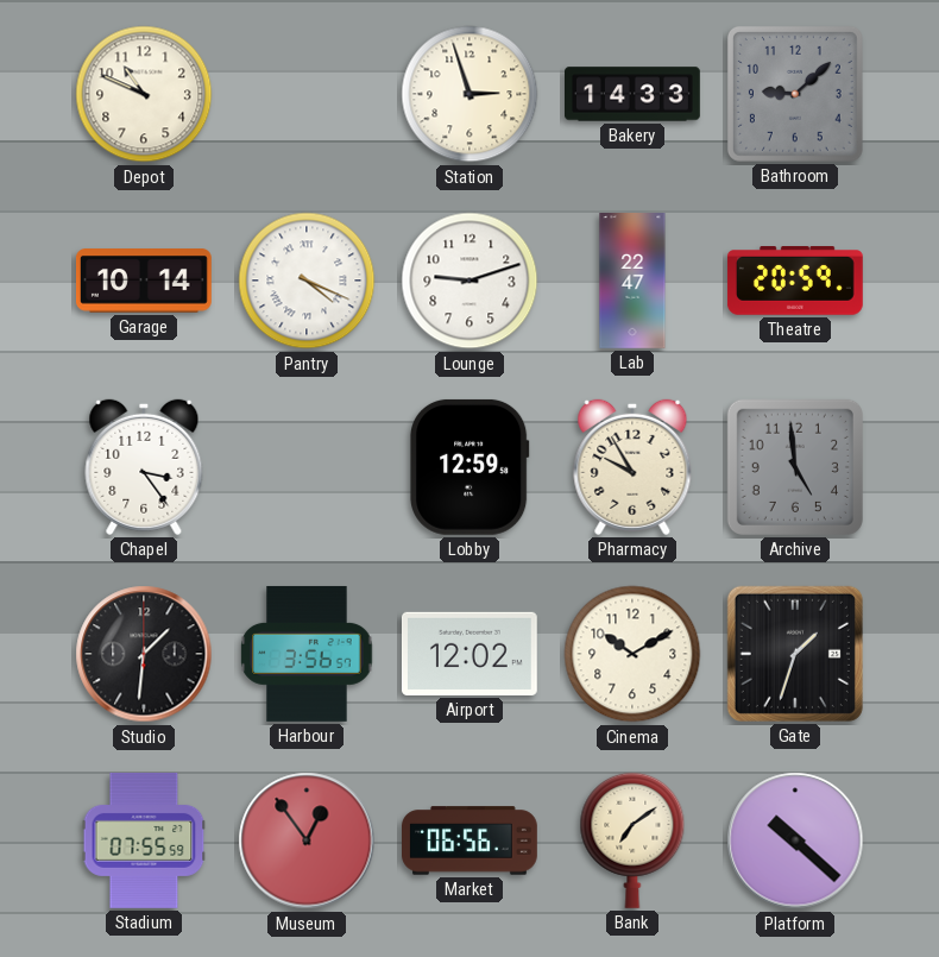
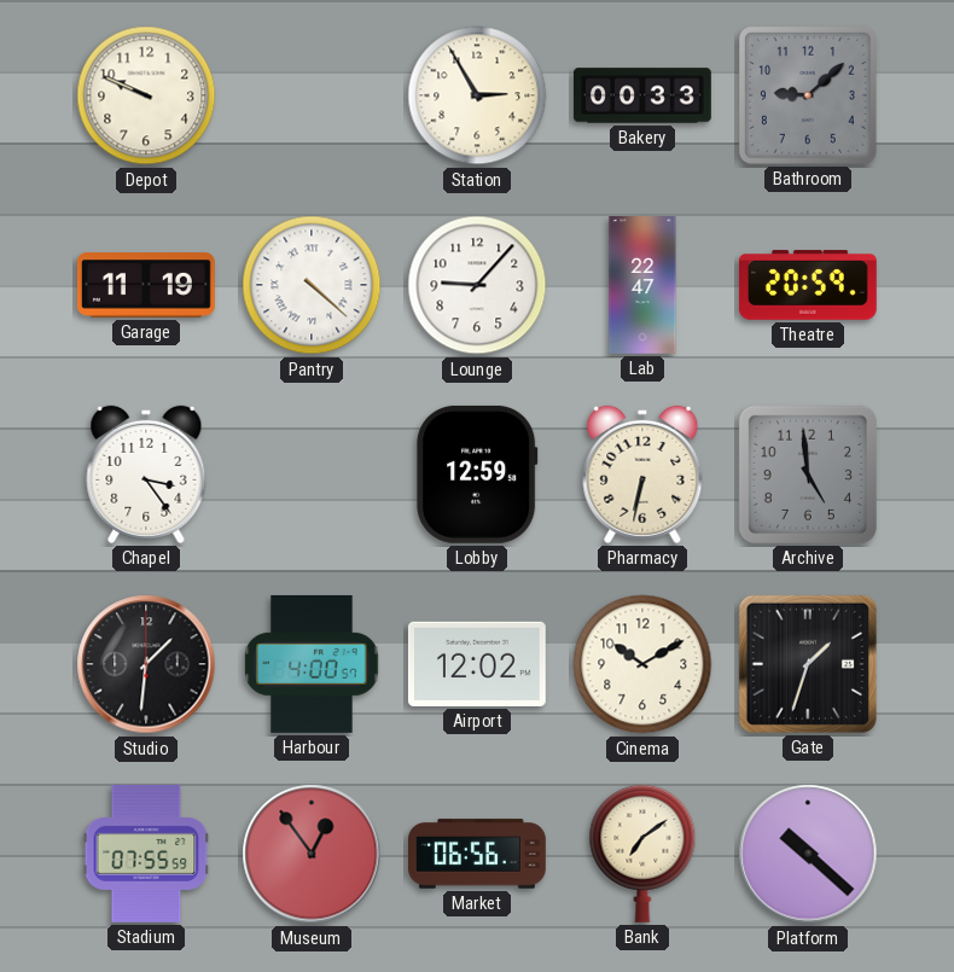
Depot: 10:49 -> 9:49
Station: 2:57 -> 2:55
Bakery: 14:33 -> 00:33
Garage: 10:14 -> 11:19
Pantry: 4:19 -> 4:22
Lounge: 9:12 -> 9:07
Pharmacy: 9:55 -> 6:32
Harbour: 3:56 -> 4:00
